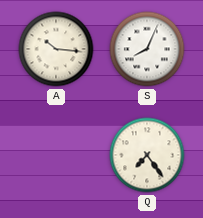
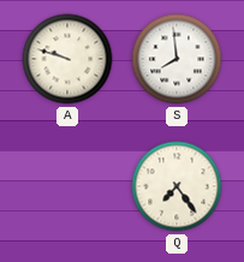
A: 10:16 -> 9:48
S: 8:04 -> 7:59
